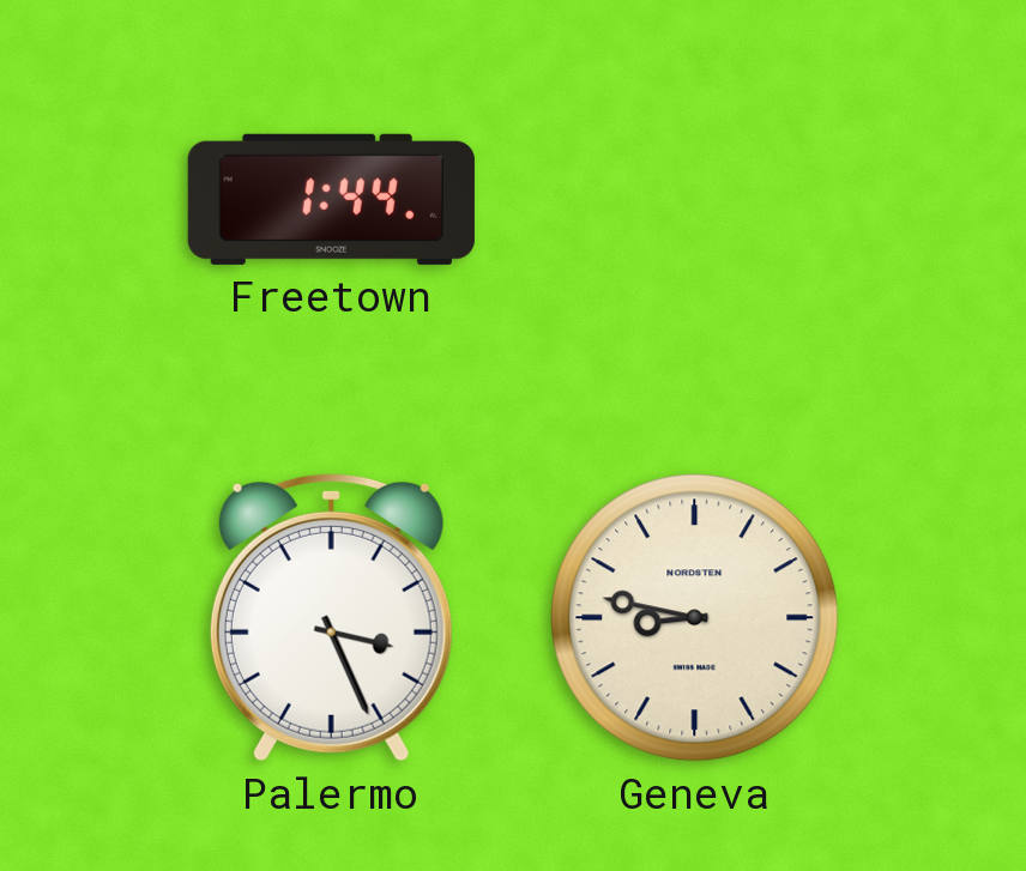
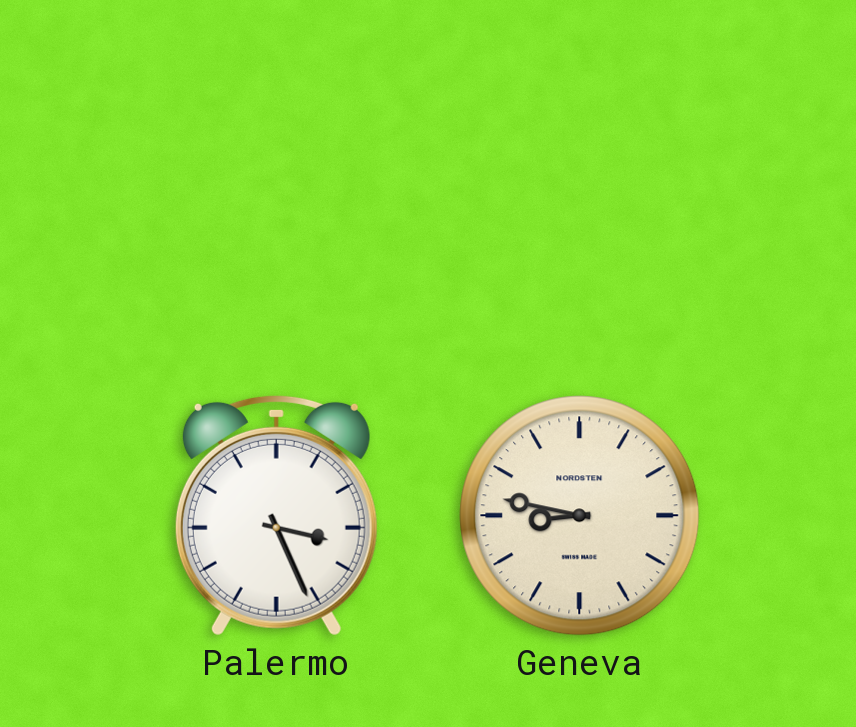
Freetown: 1:44 -> none
